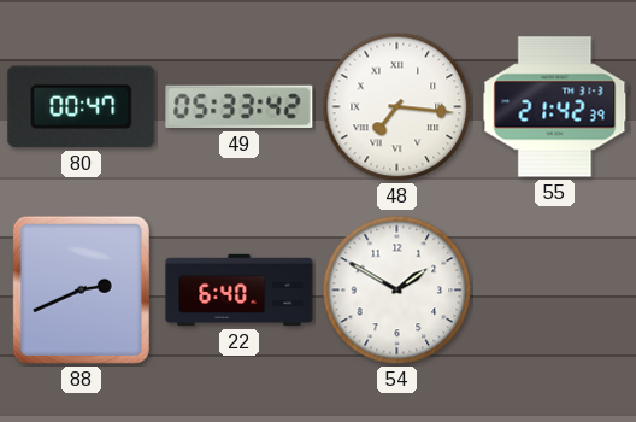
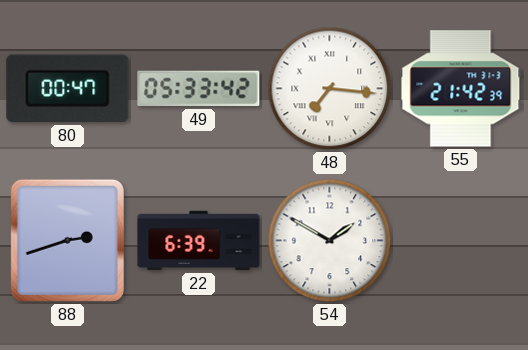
88: 2:41 -> 2:42
22: 6:40 -> 6:39
